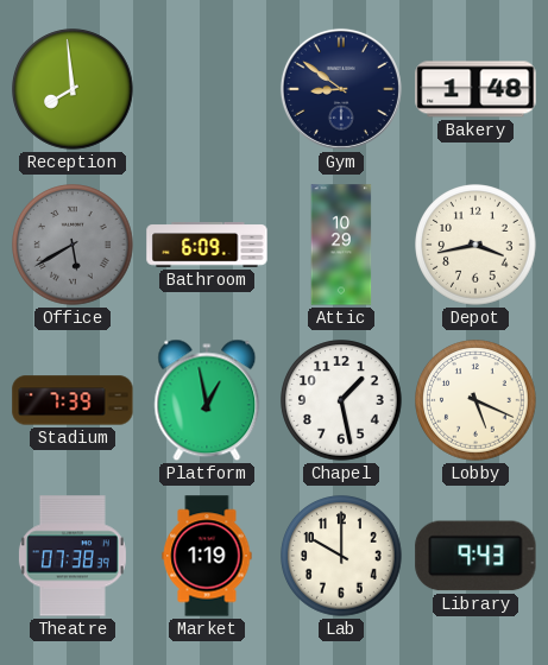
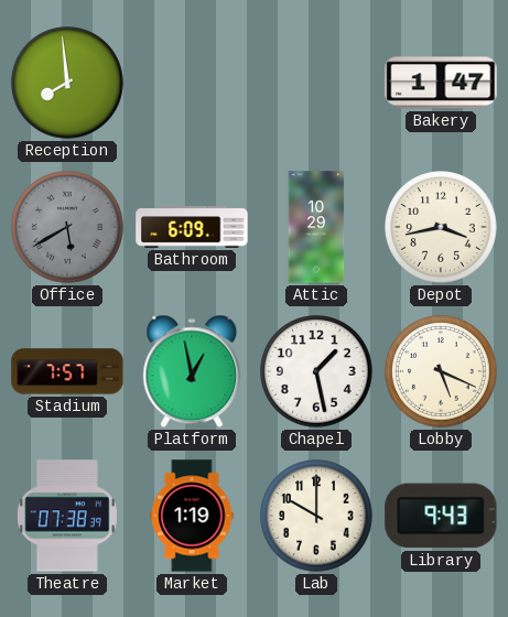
Gym: 8:51 -> none
Bakery: 1:48 -> 1:47
Stadium: 7:39 -> 7:57
